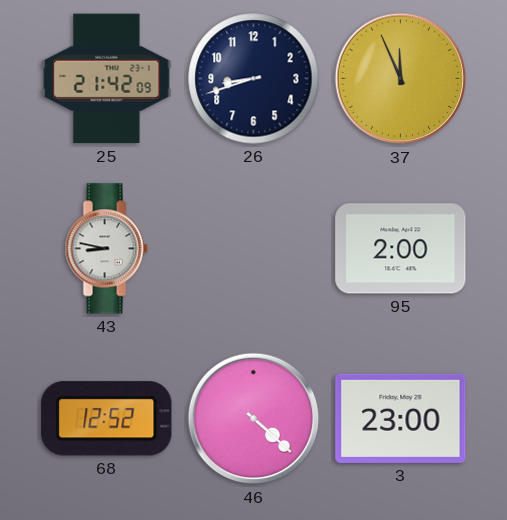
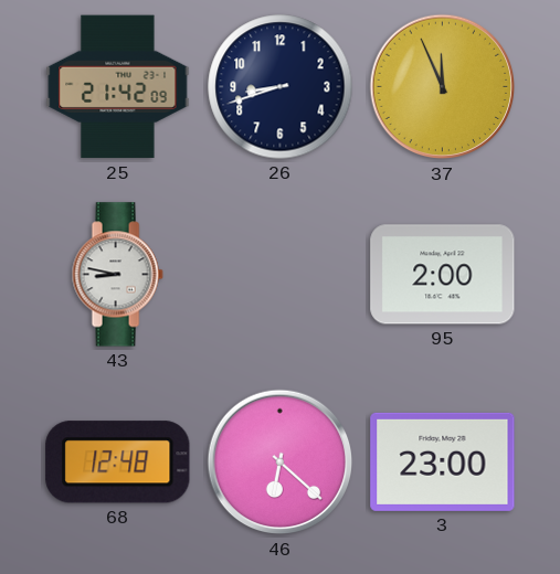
68: 12:52 -> 12:48
46: 4:22 -> 6:22
